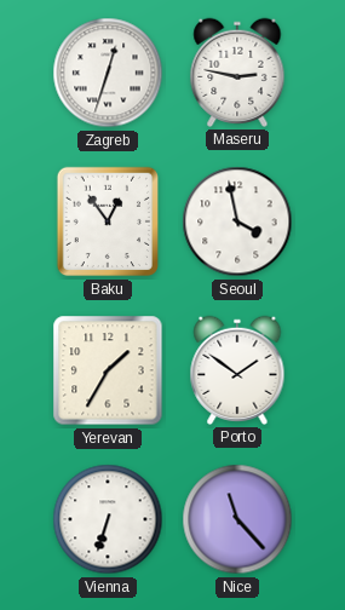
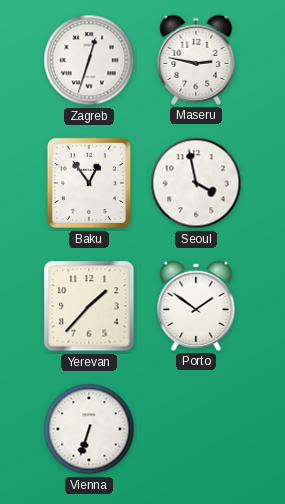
Yerevan: 1:35 -> 1:37
Nice: 11:23 -> none
